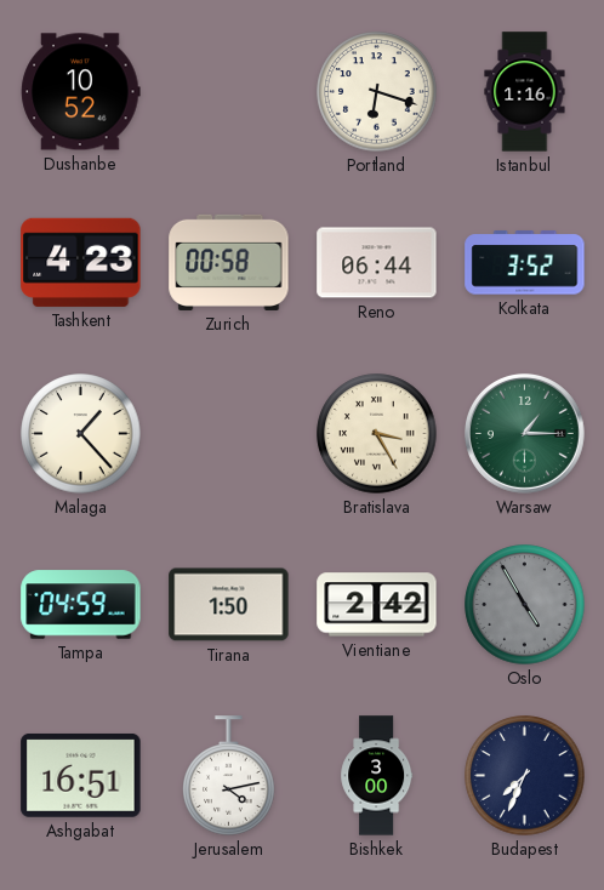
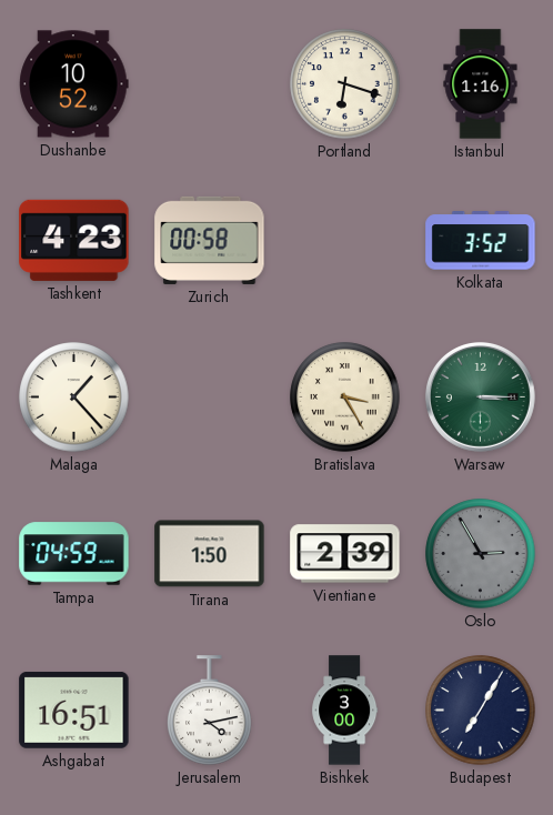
Reno: 06:44 -> none
Warsaw: 1:15 -> 3:15
Vientiane: 2:42 -> 2:39
Oslo: 4:55 -> 2:55
Budapest: 7:34 -> 7:05
